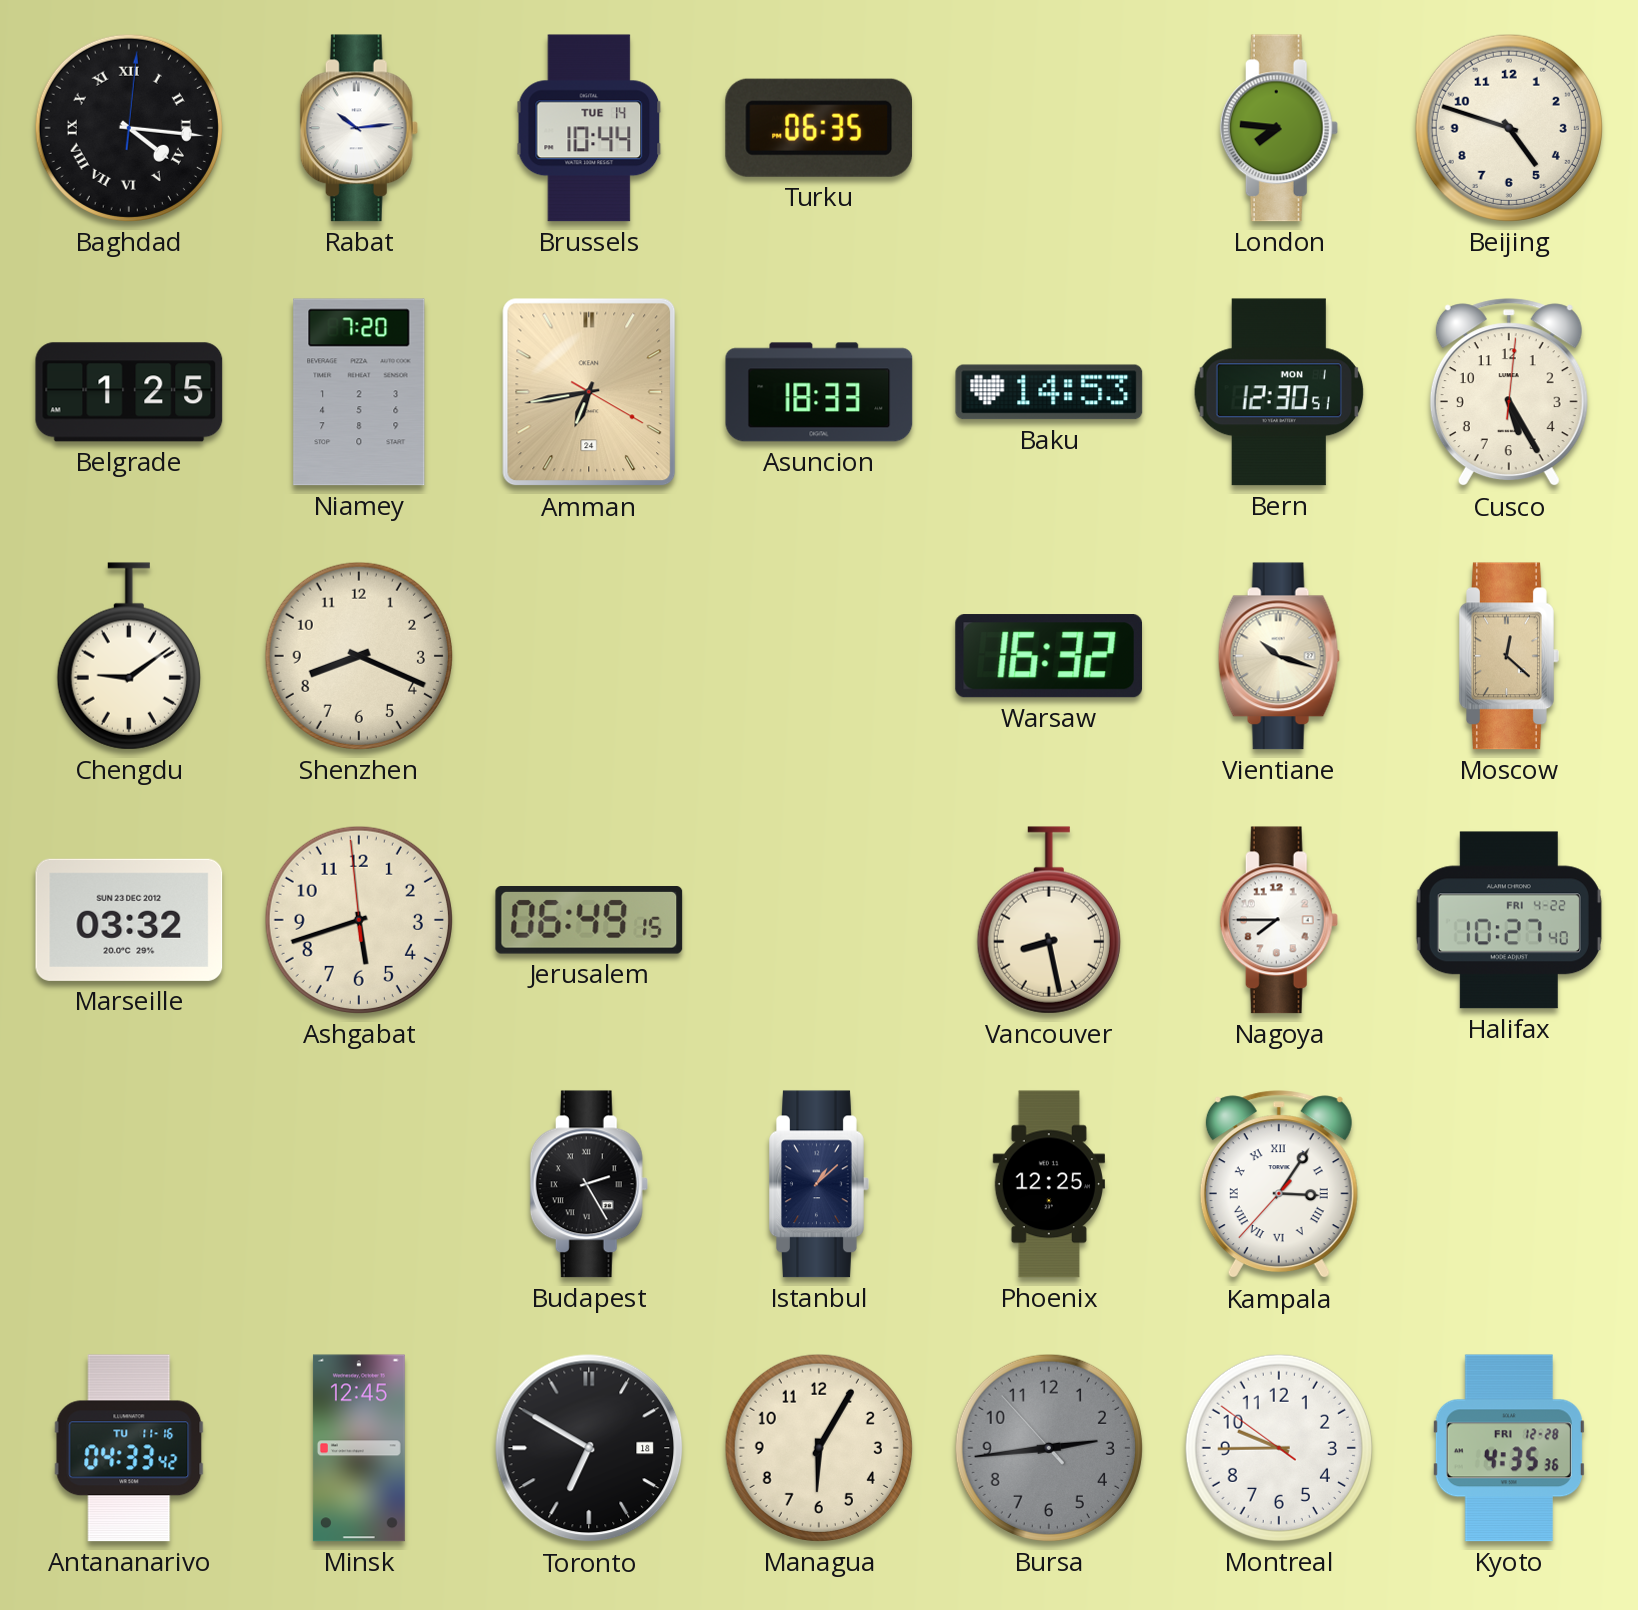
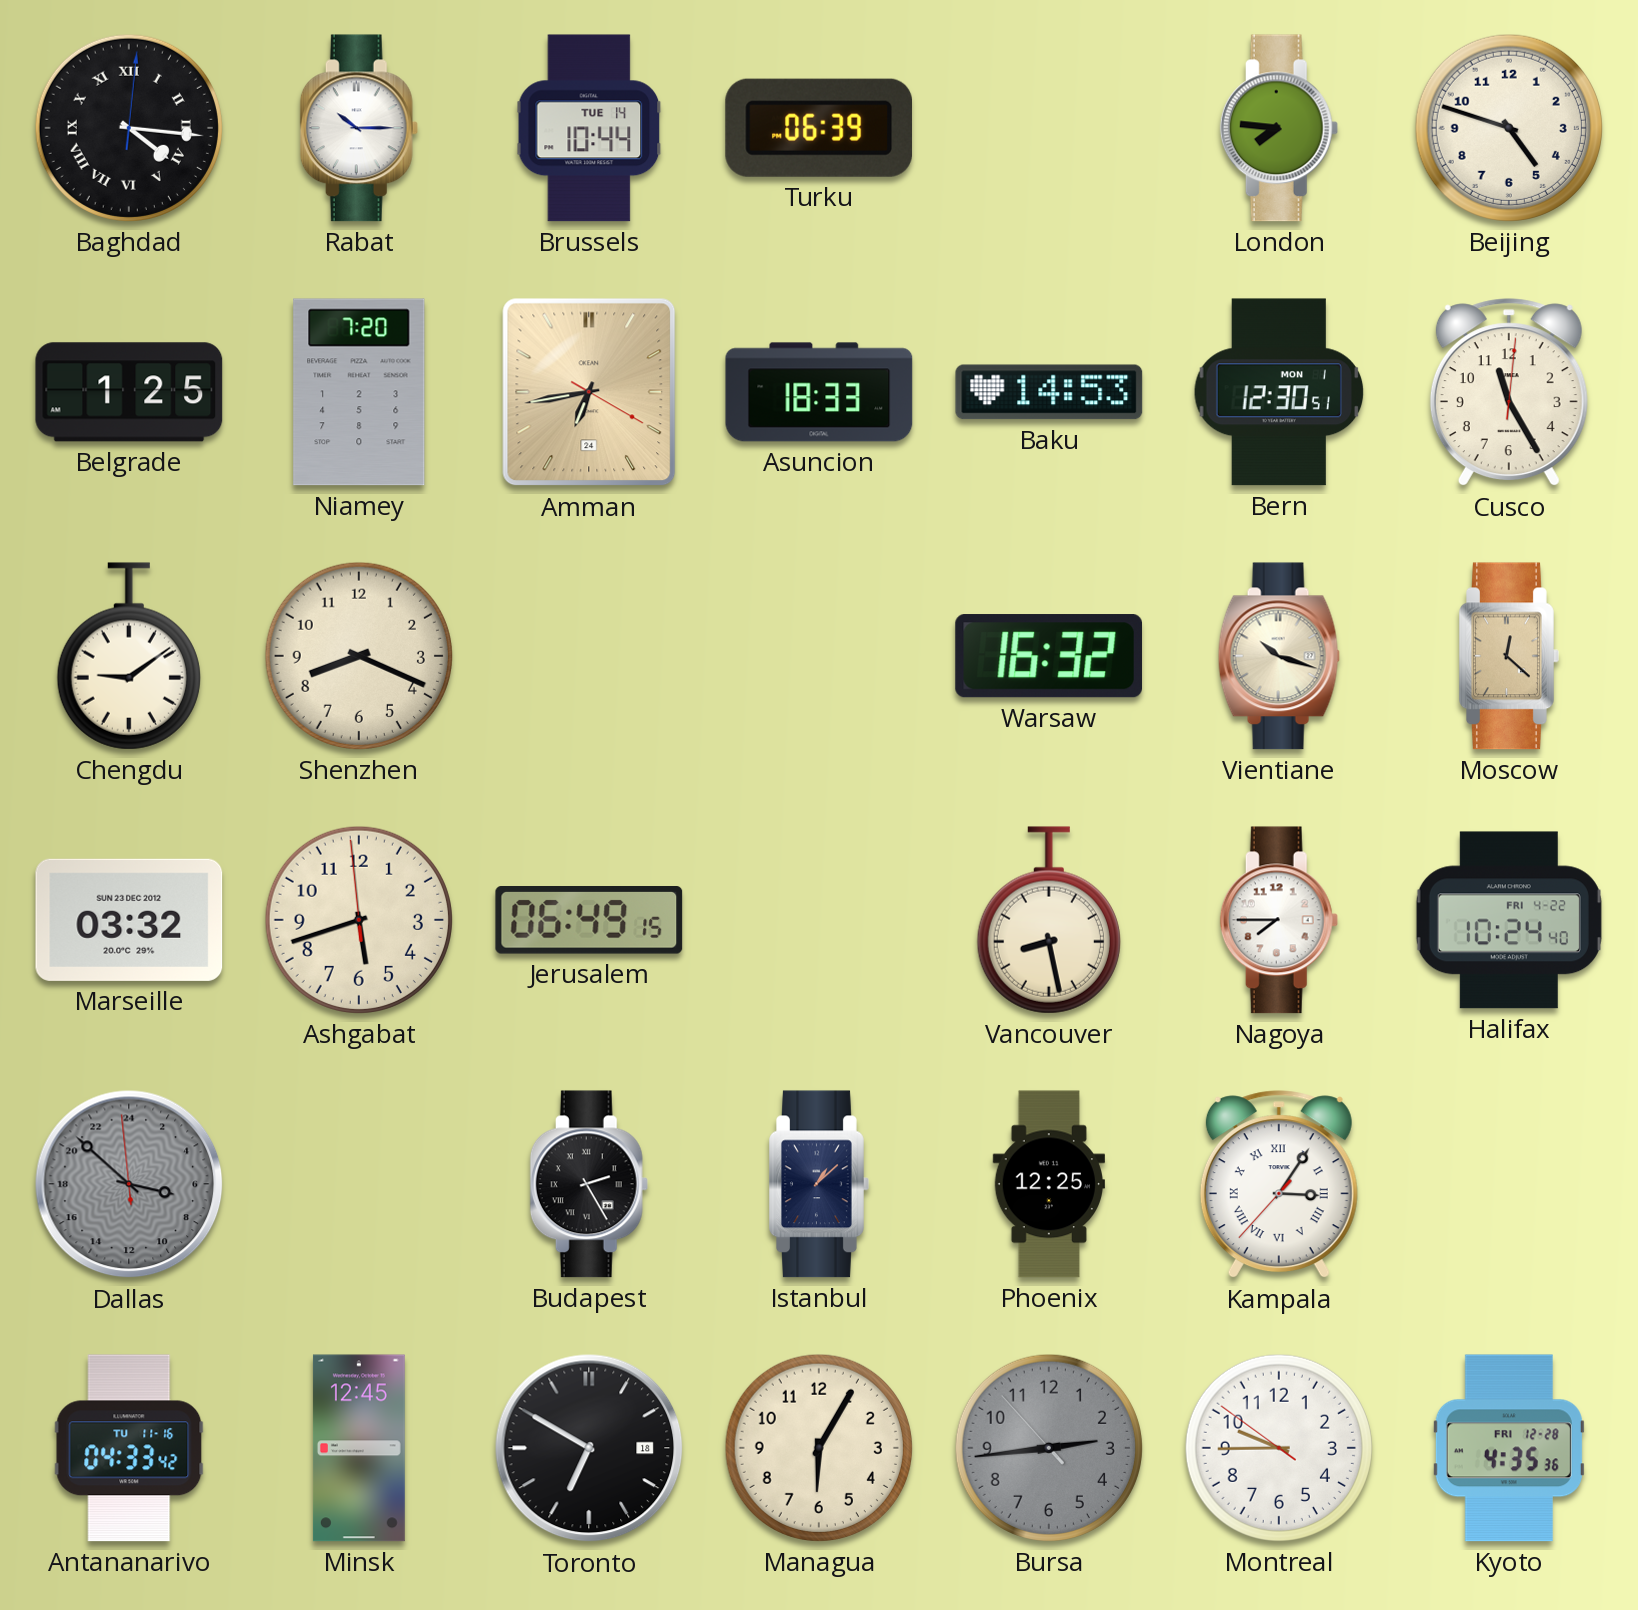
Rabat: 10:14 -> 10:15
Turku: 06:35 -> 06:39
Cusco: 5:25 -> 11:25
Halifax: 10:27 -> 10:24
Dallas: none -> 6:51
